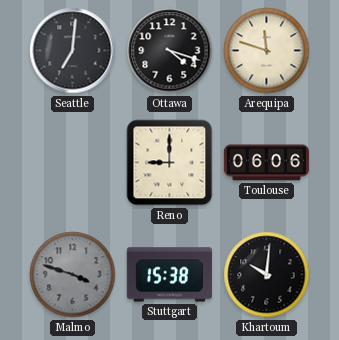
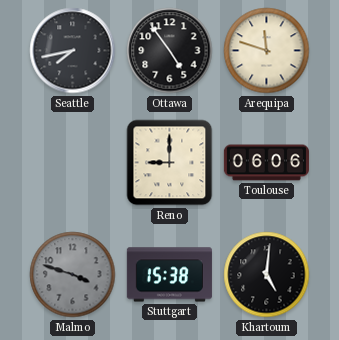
Seattle: 7:01 -> 7:43
Ottawa: 4:18 -> 4:54
Khartoum: 10:01 -> 5:01
